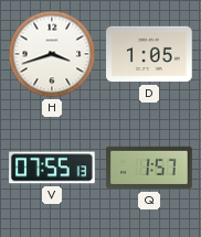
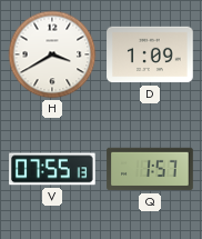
H: 3:42 -> 3:40
D: 1:05 -> 1:09
